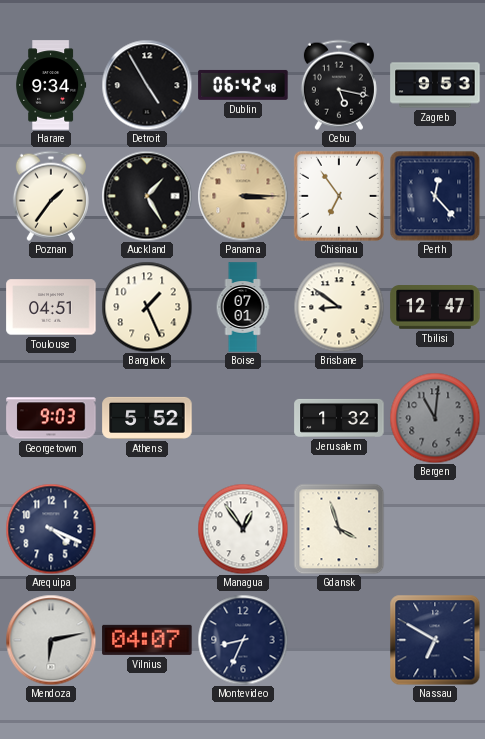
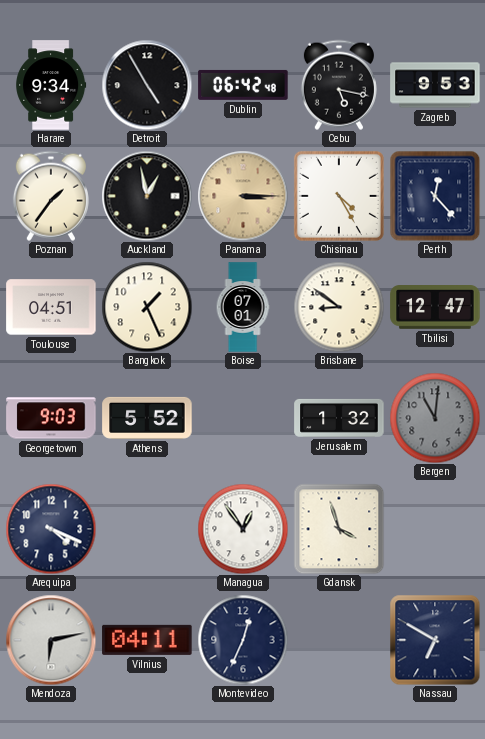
Auckland: 1:25 -> 12:58
Chisinau: 6:54 -> 4:25
Vilnius: 04:07 -> 04:11
Montevideo: 8:34 -> 12:34
